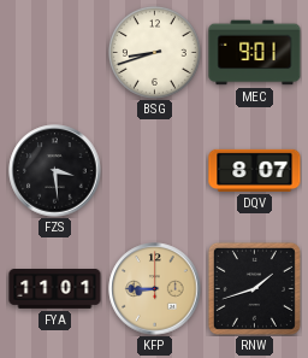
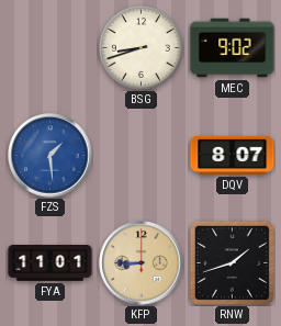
MEC: 9:01 -> 9:02
FZS: 3:29 -> 1:29
FZS dial: black -> blue
